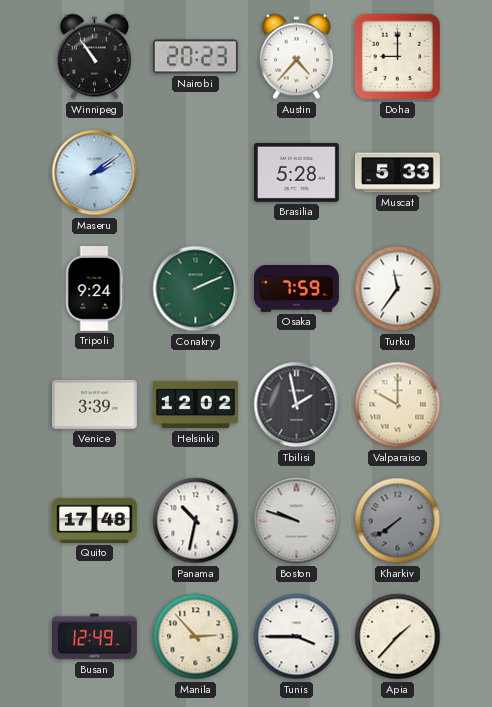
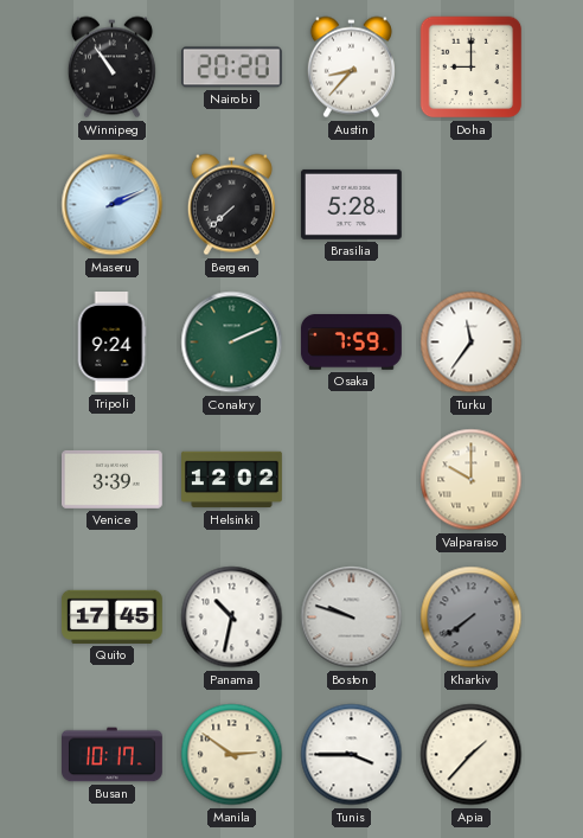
Nairobi: 20:23 -> 20:20
Austin: 4:37 -> 8:37
Maseru: 2:09 -> 2:11
Bergen: none -> 7:38
Muscat: 5:33 -> none
Tbilisi: 1:58 -> none
Quito: 17:48 -> 17:45
Busan: 12:49 -> 10:17
Manila: 2:53 -> 2:51
